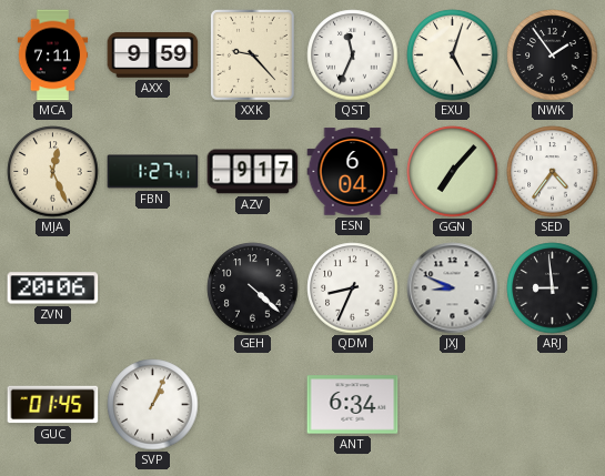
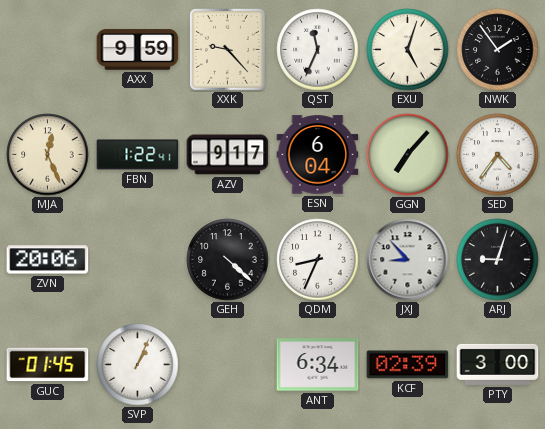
MCA: 7:11 -> none
FBN: 1:27 -> 1:22
JXJ: 8:49 -> 8:53
ARJ: 8:59 -> 9:03
KCF: none -> 02:39
PTY: none -> 3:00
